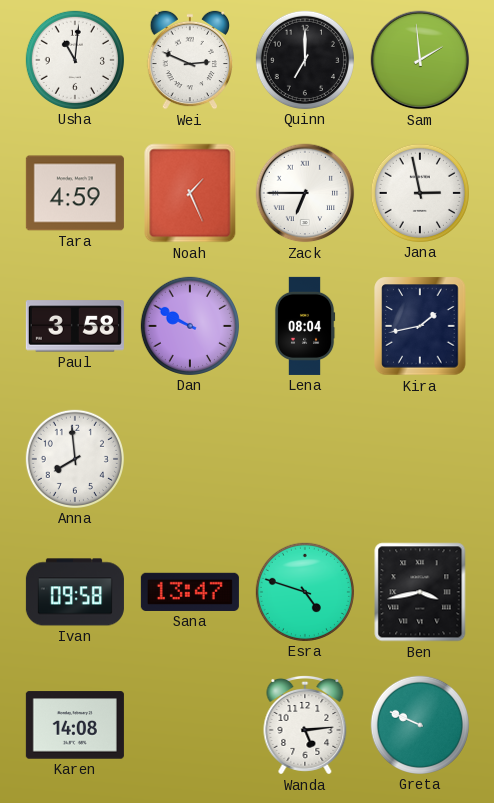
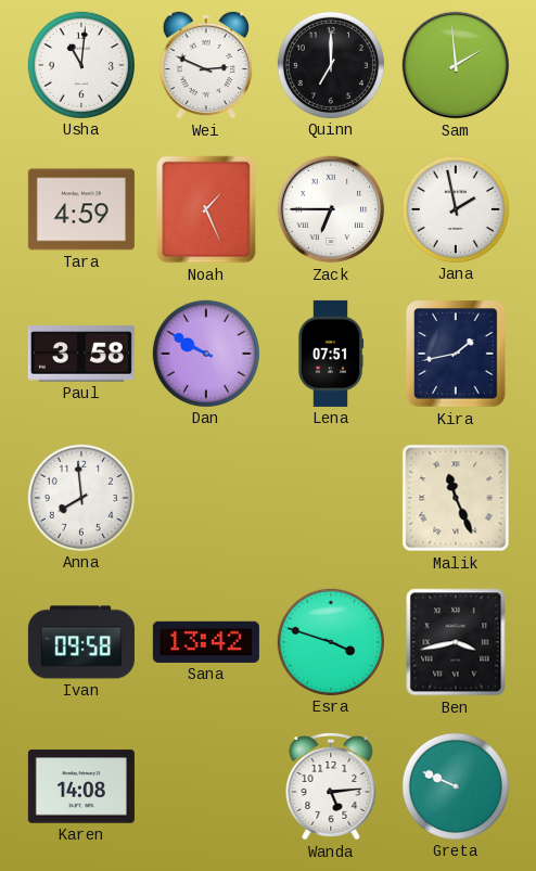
Jana: 2:58 -> 1:58
Lena: 08:04 -> 07:51
Malik: none -> 11:26
Sana: 13:47 -> 13:42
Esra: 4:48 -> 3:48
